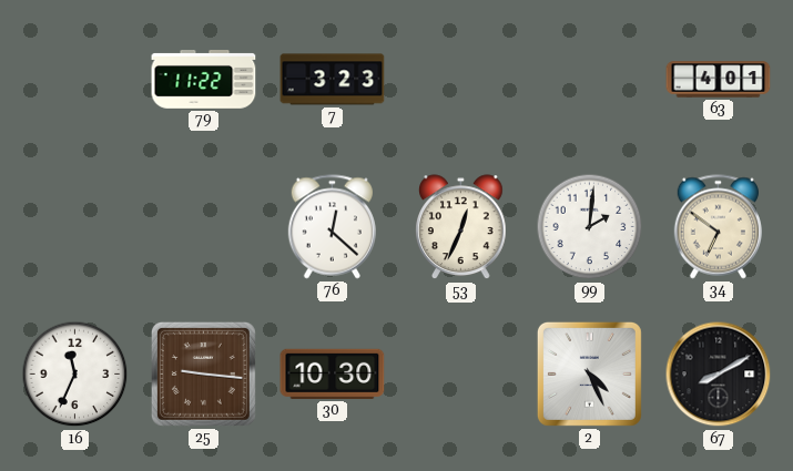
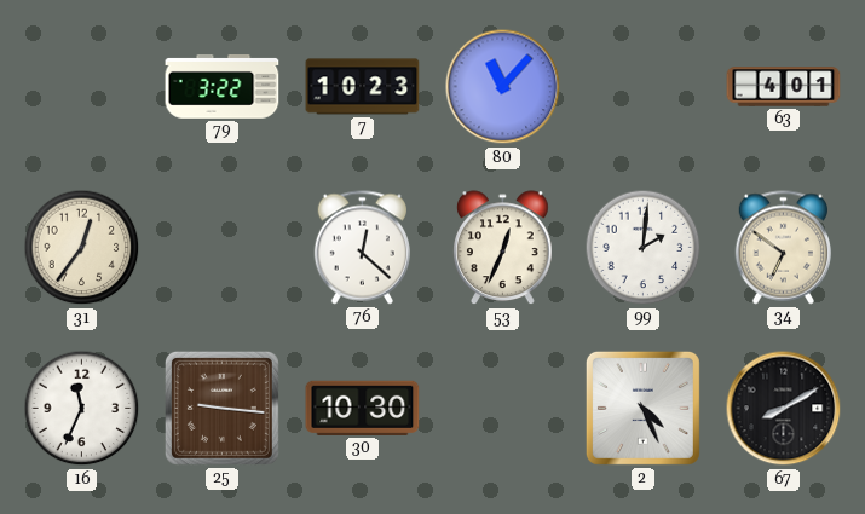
79: 11:22 -> 3:22
7: 3:23 -> 10:23
80: none -> 11:07
31: none -> 12:36
